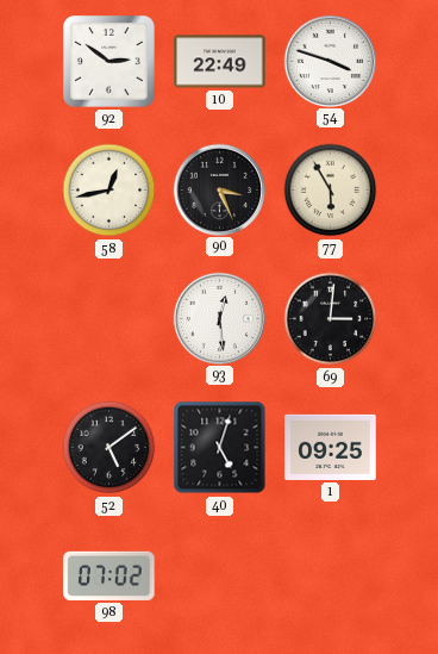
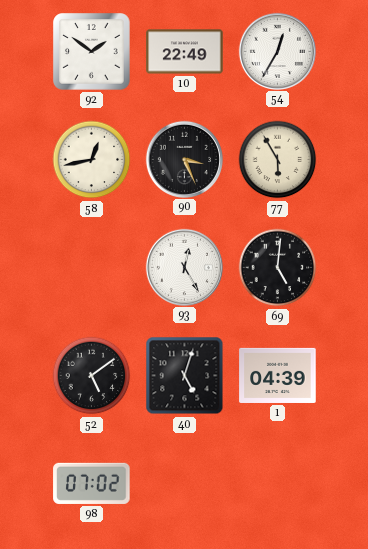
92: 2:51 -> 1:51
54: 3:48 -> 12:35
93: 12:29 -> 12:25
69: 3:01 -> 5:01
1: 09:25 -> 04:39
